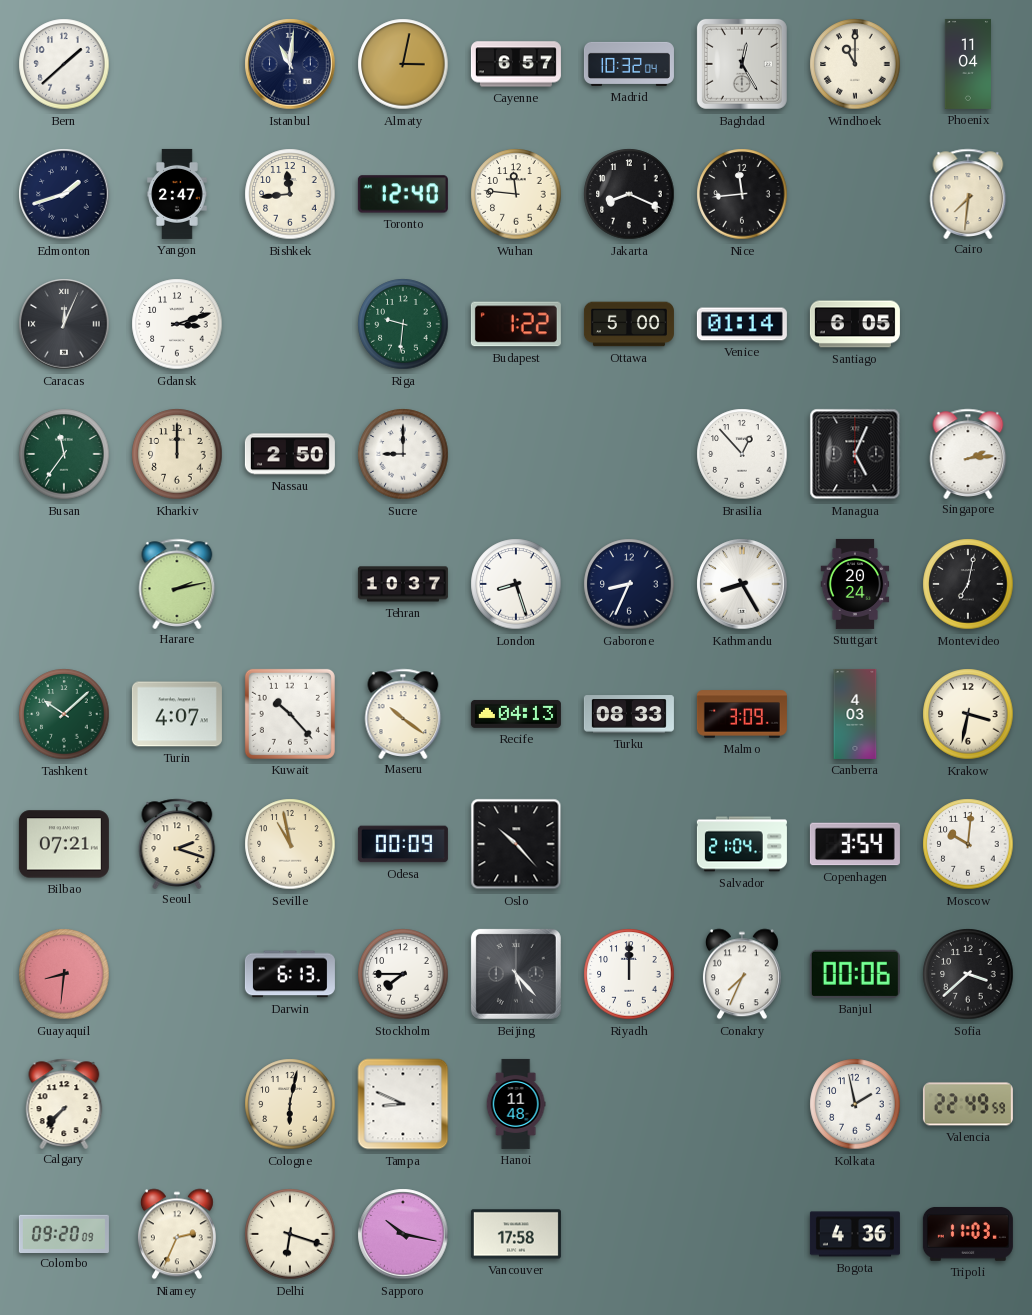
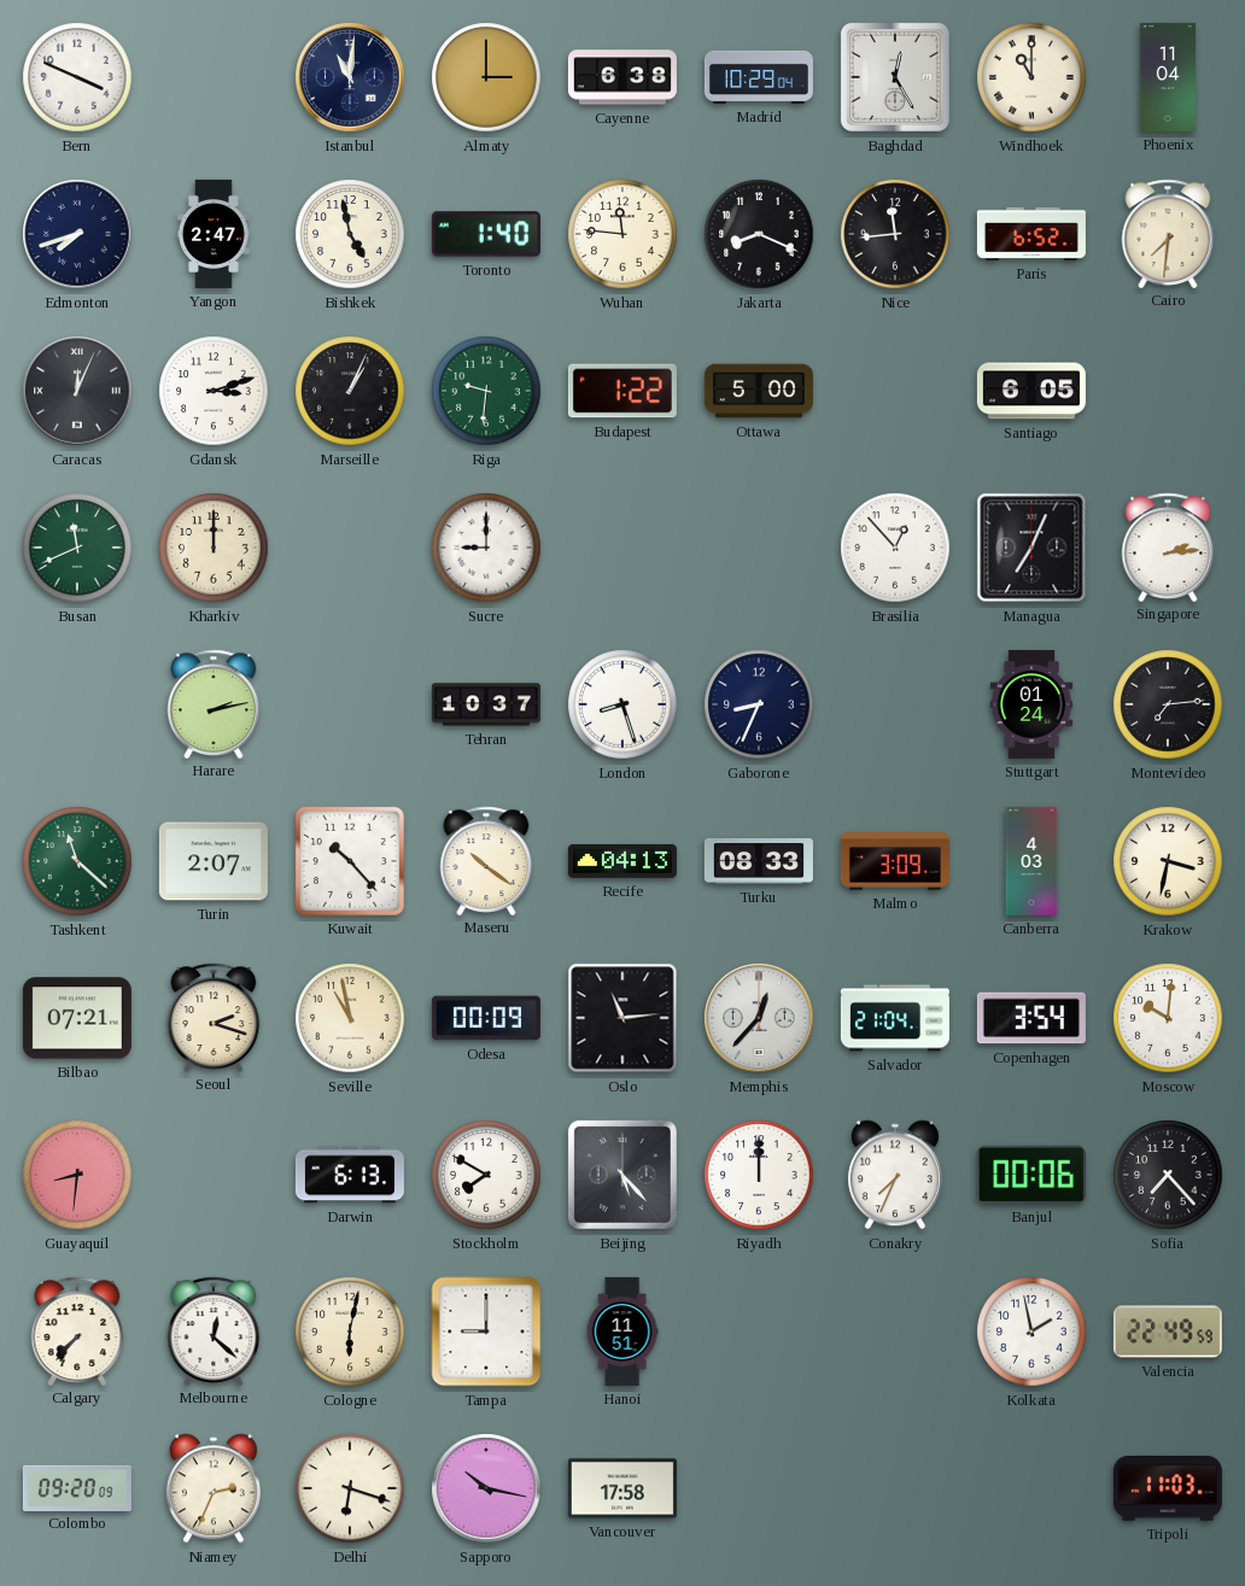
Bern: 1:38 -> 3:49
Almaty: 3:02 -> 3:00
Cayenne: 6:57 -> 6:38
Madrid: 10:32 -> 10:29
Edmonton: 1:42 -> 7:42
Bishkek: 11:44 -> 4:58
Toronto: 12:40 -> 1:40
Paris: none -> 6:52
Marseille: none -> 1:04
Venice: 01:14 -> none
Busan: 11:36 -> 11:41
Nassau: 2:50 -> none
Managua: 5:04 -> 7:04
Kathmandu: 8:25 -> none
Stuttgart: 20:24 -> 01:24
Montevideo: 7:02 -> 7:14
Tashkent: 10:08 -> 11:22
Turin: 4:07 -> 2:07
Oslo: 10:23 -> 11:14
Memphis: none -> 12:37
Stockholm: 7:45 -> 7:50
Sofia: 3:38 -> 7:23
Melbourne: none -> 12:22
Tampa: 8:49 -> 9:00
Hanoi: 11:48 -> 11:51
Bogota: 4:36 -> none
